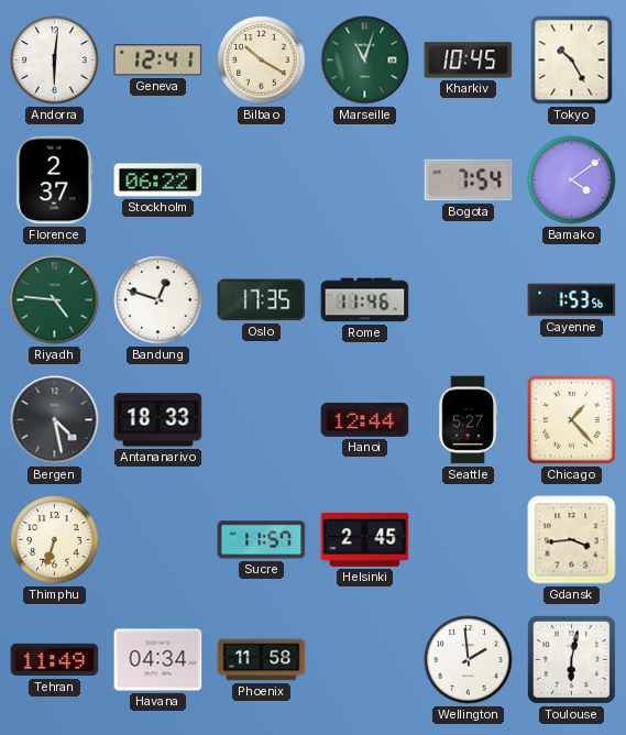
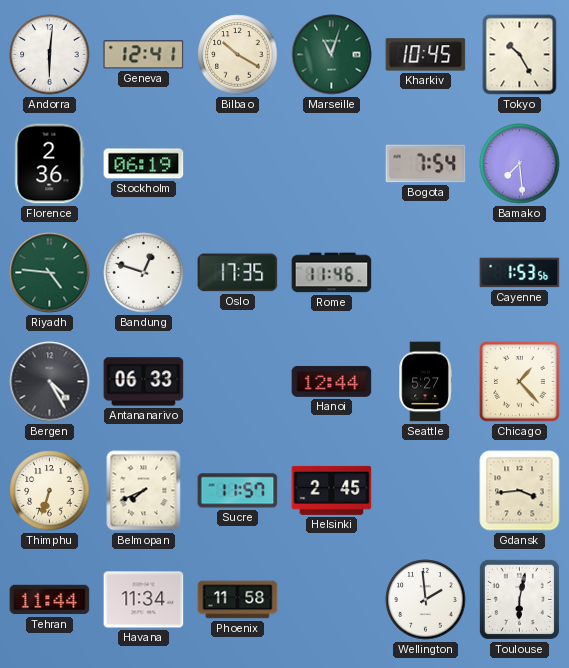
Florence: 2:37 -> 2:36
Stockholm: 06:22 -> 06:19
Bamako: 4:09 -> 7:29
Bergen: 4:28 -> 4:25
Antananarivo: 18:33 -> 06:33
Belmopan: none -> 7:41
Tehran: 11:49 -> 11:44
Havana: 04:34 -> 11:34
